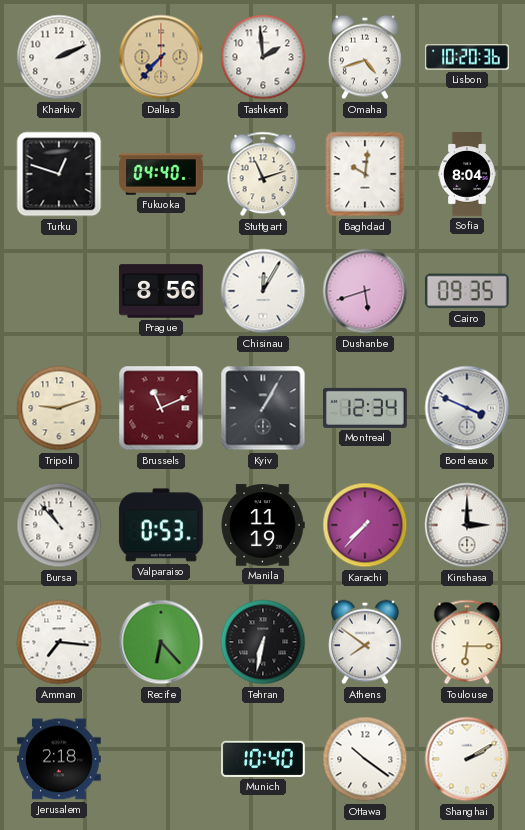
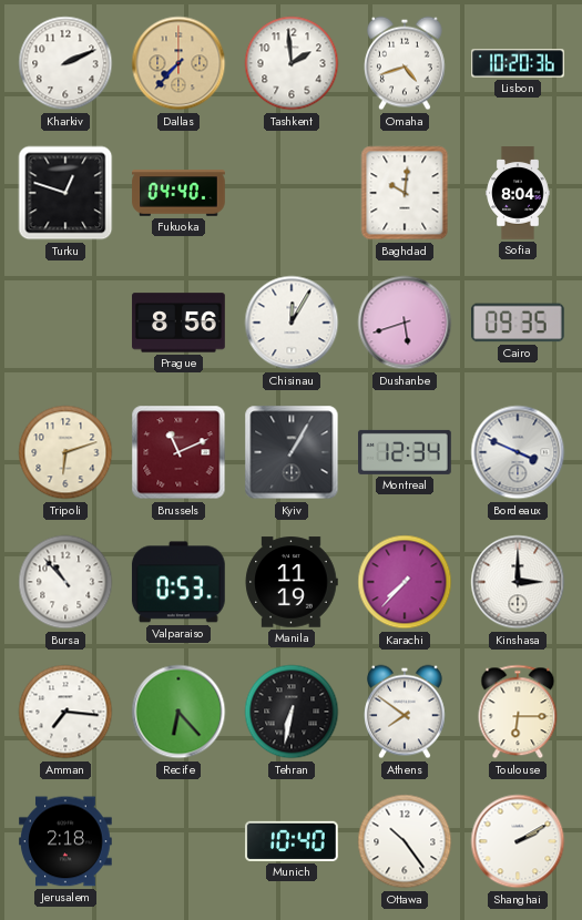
Stuttgart: 11:12 -> none
Tripoli: 9:12 -> 6:12
Ottawa: 10:21 -> 10:24
